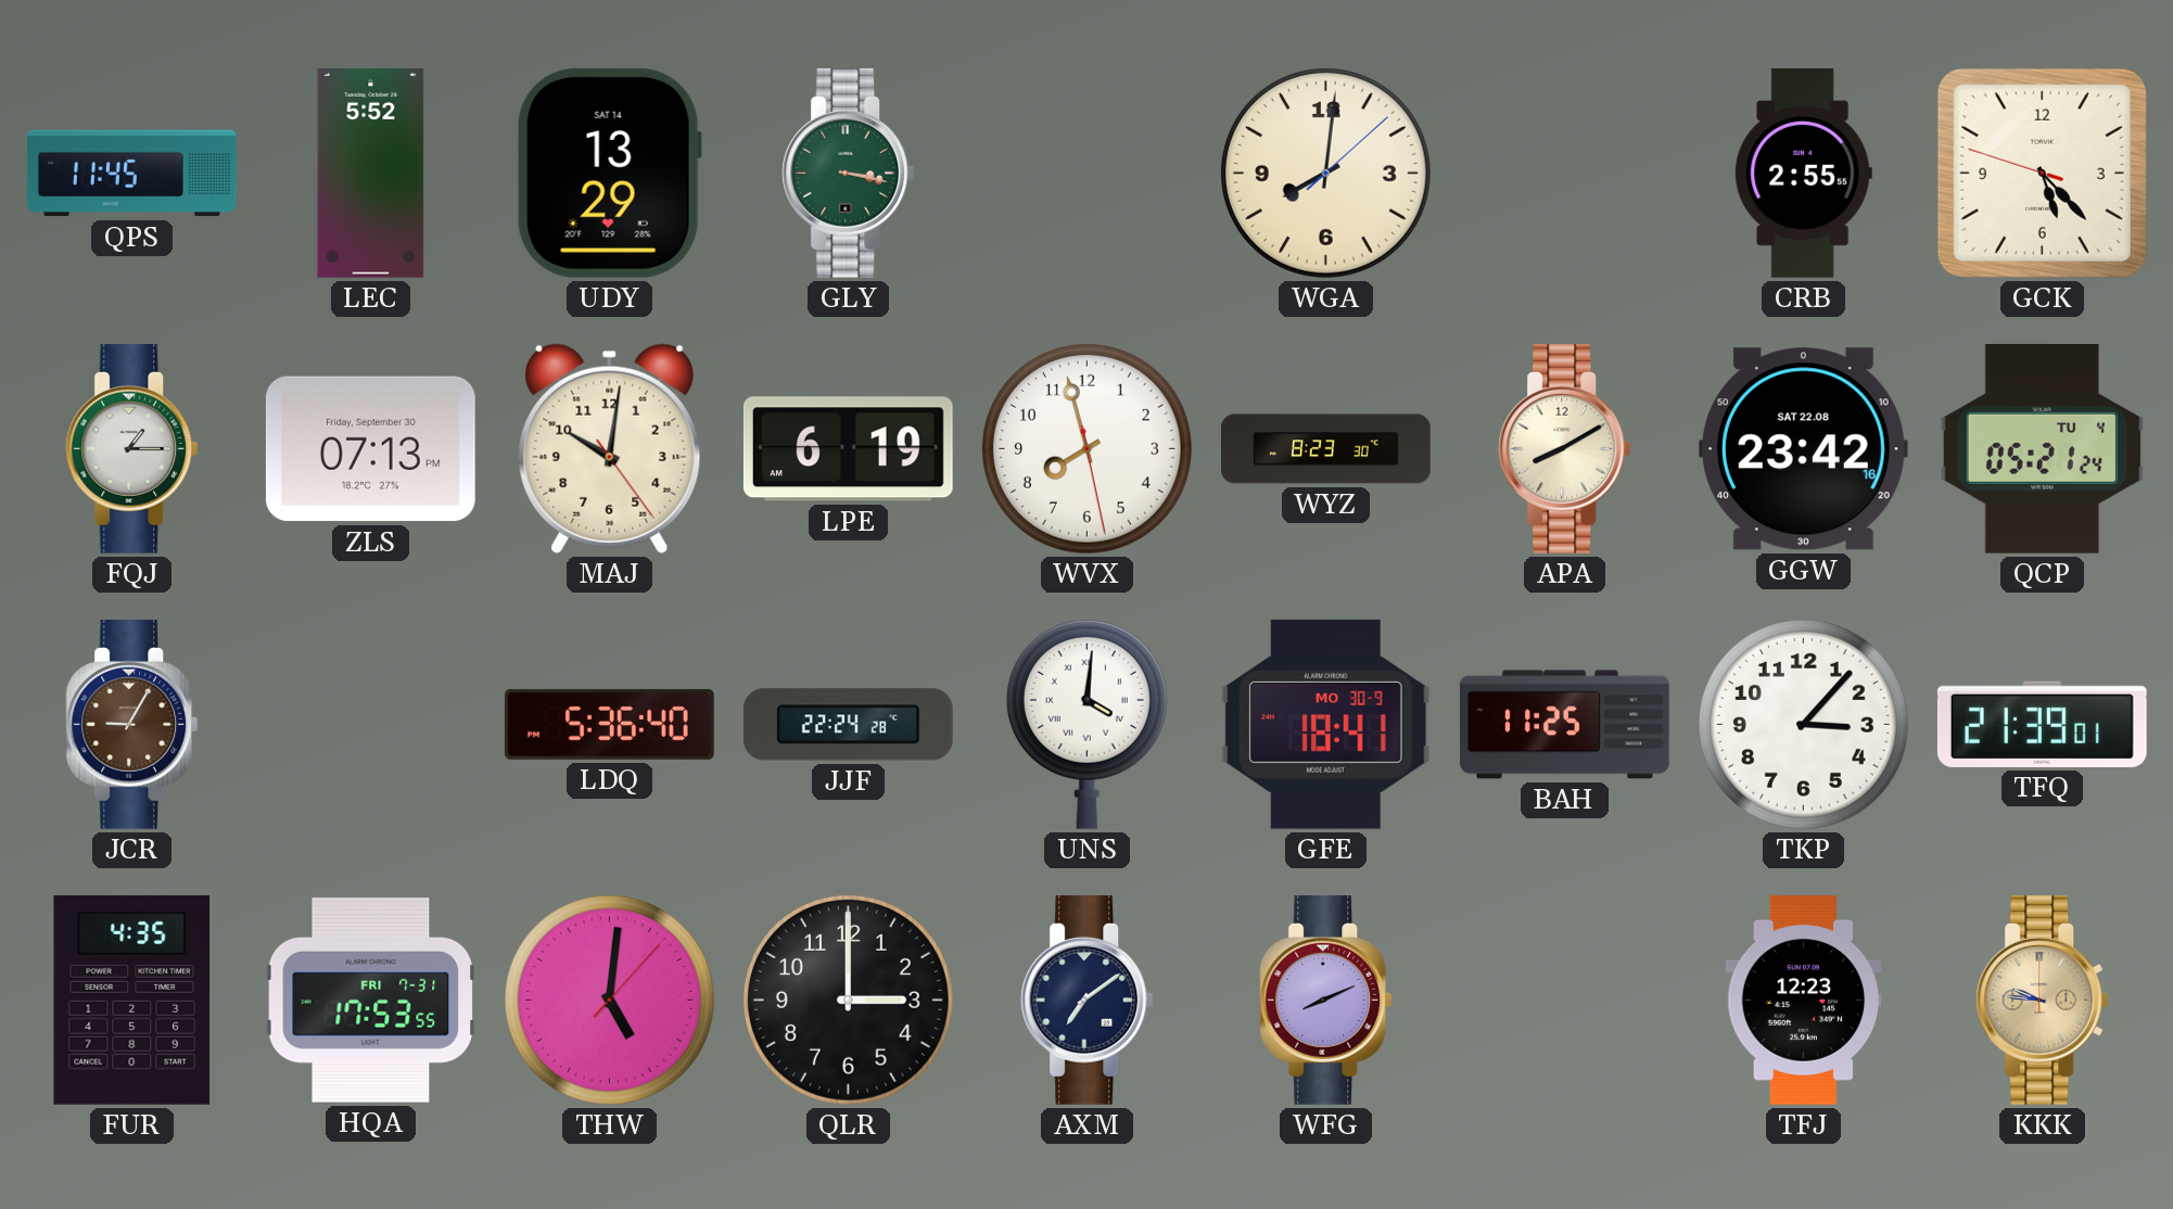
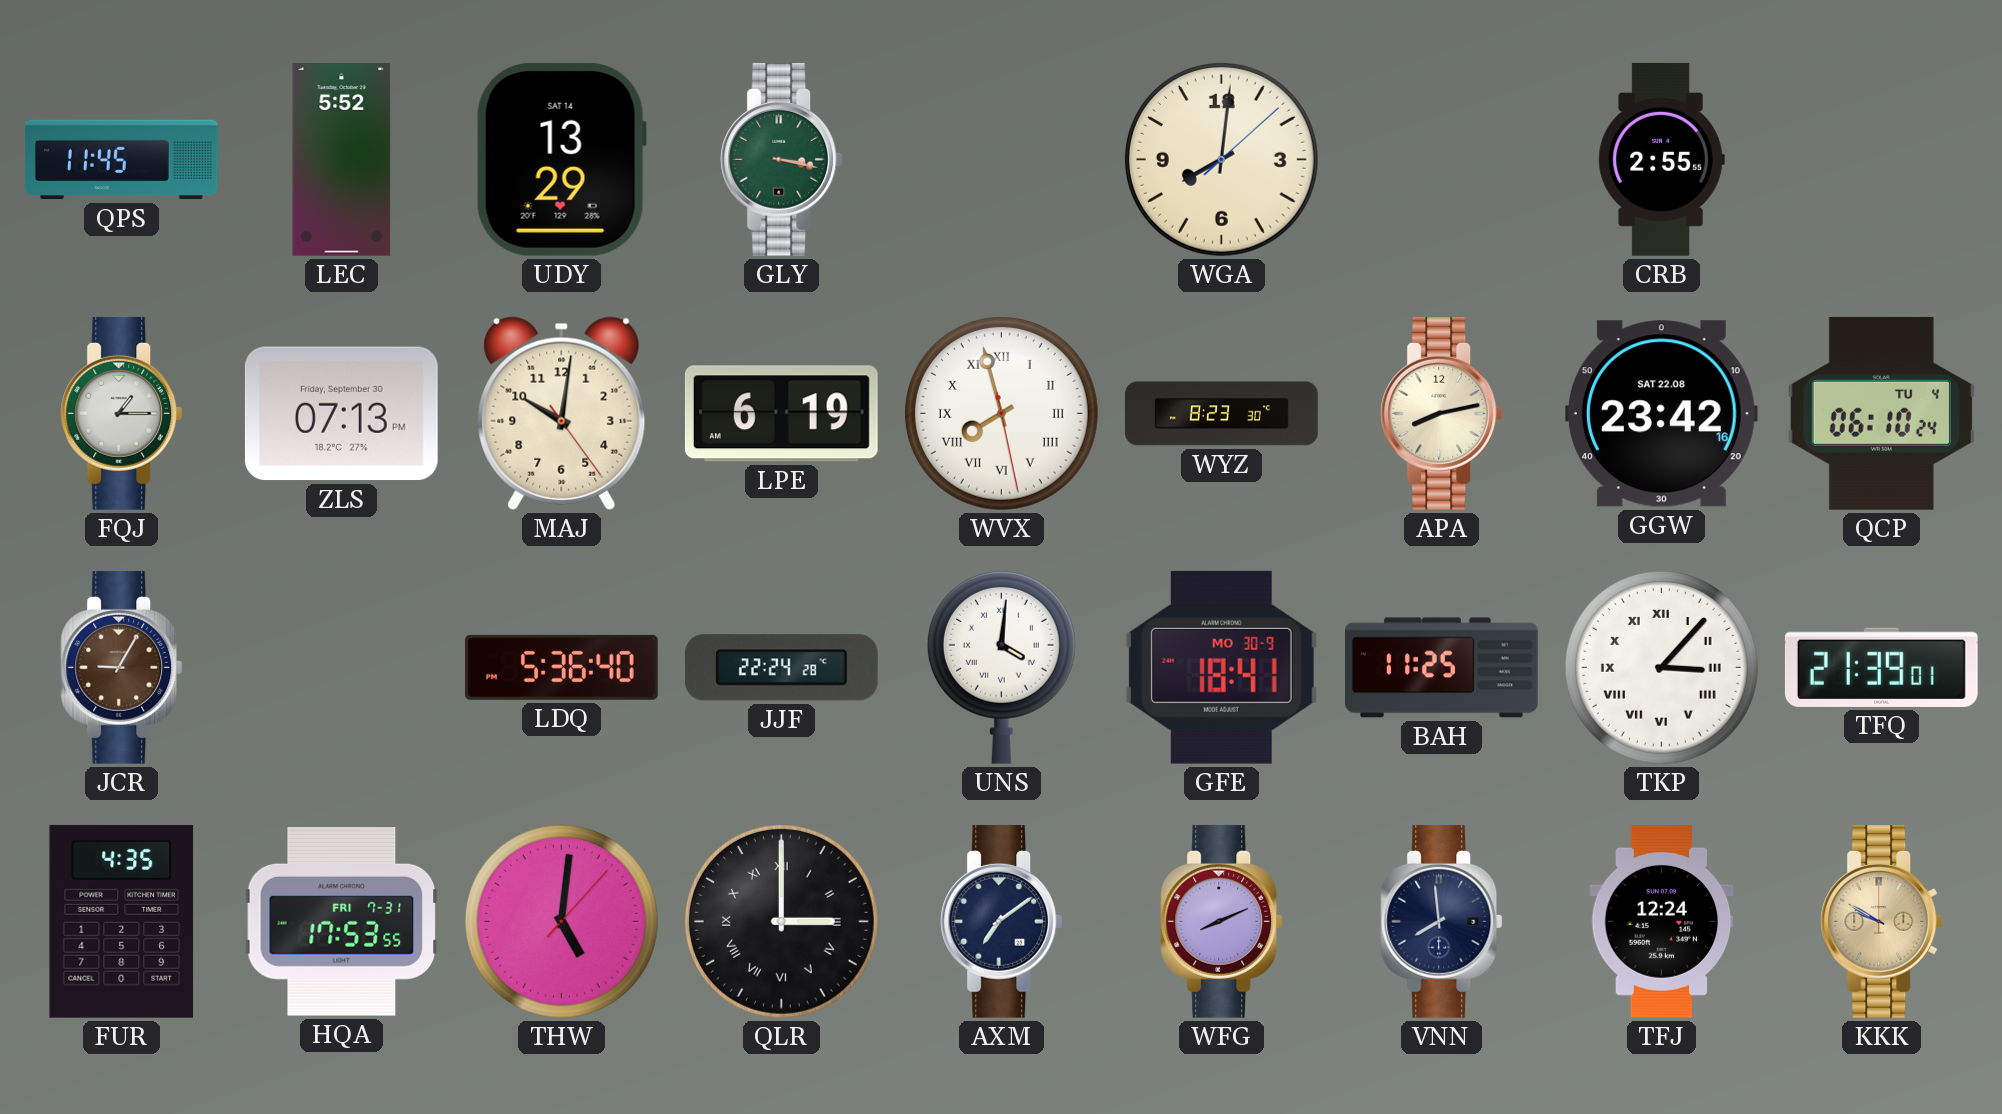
GCK: 5:22 -> none
WVX numerals: Arabic -> Roman
APA: 8:10 -> 8:13
QCP: 05:21 -> 06:10
TKP numerals: Arabic -> Roman
QLR numerals: Arabic -> Roman
VNN: none -> 7:59
TFJ: 12:23 -> 12:24
KKK: 9:46 -> 9:50
